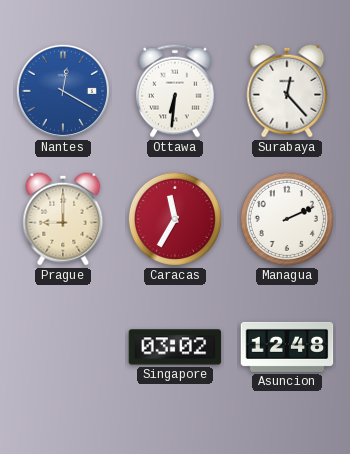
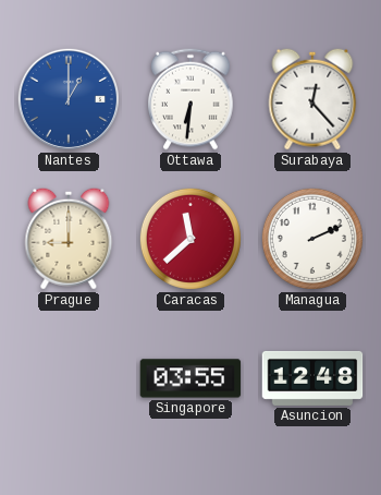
Nantes: 12:20 -> 1:00
Caracas: 11:35 -> 11:38
Singapore: 03:02 -> 03:55
